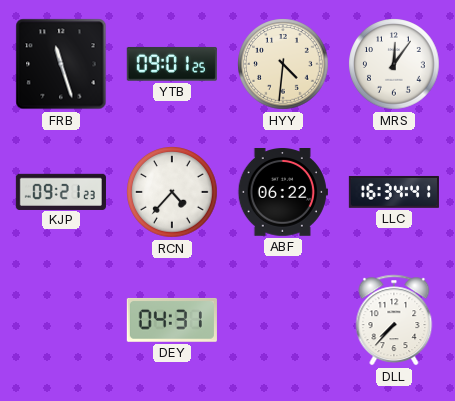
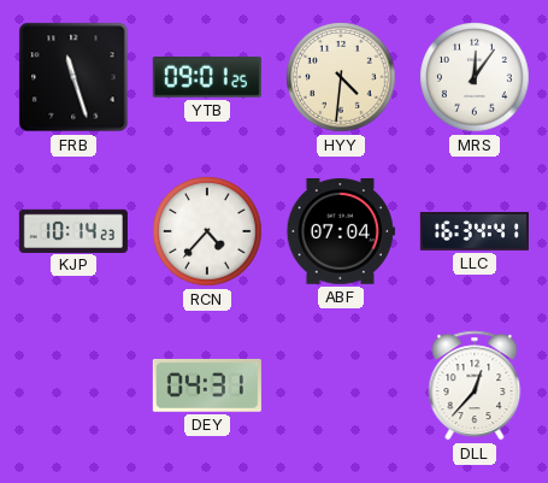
KJP: 09:21 -> 10:14
ABF: 06:22 -> 07:04
DLL: 7:37 -> 12:37
